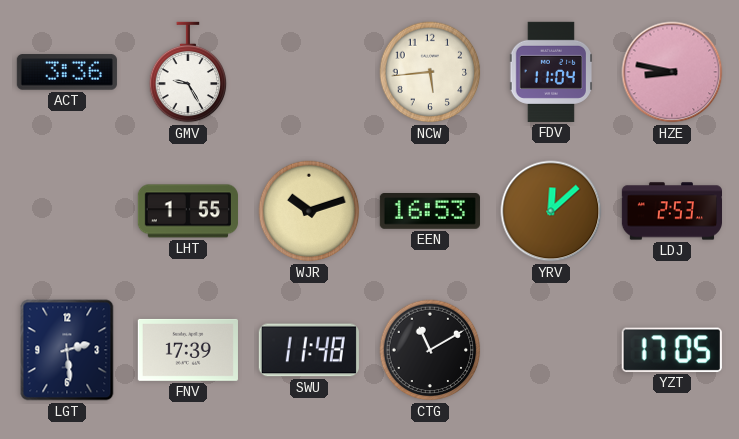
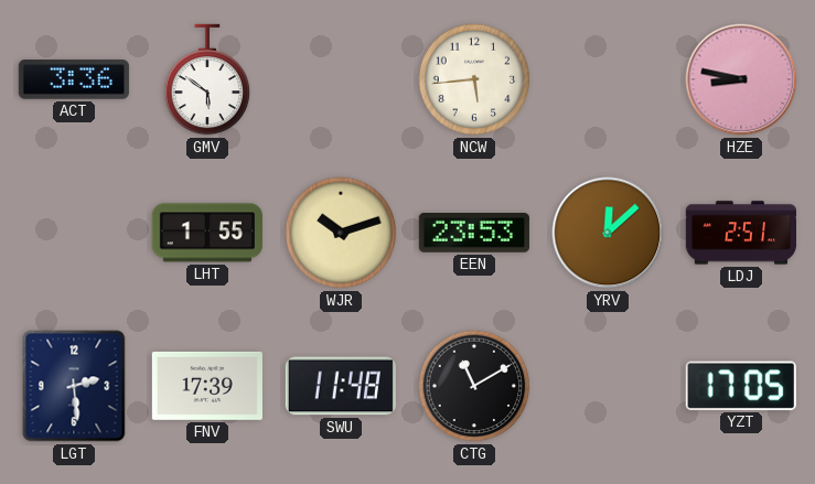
GMV: 9:25 -> 5:51
FDV: 11:04 -> none
EEN: 16:53 -> 23:53
LDJ: 2:53 -> 2:51
